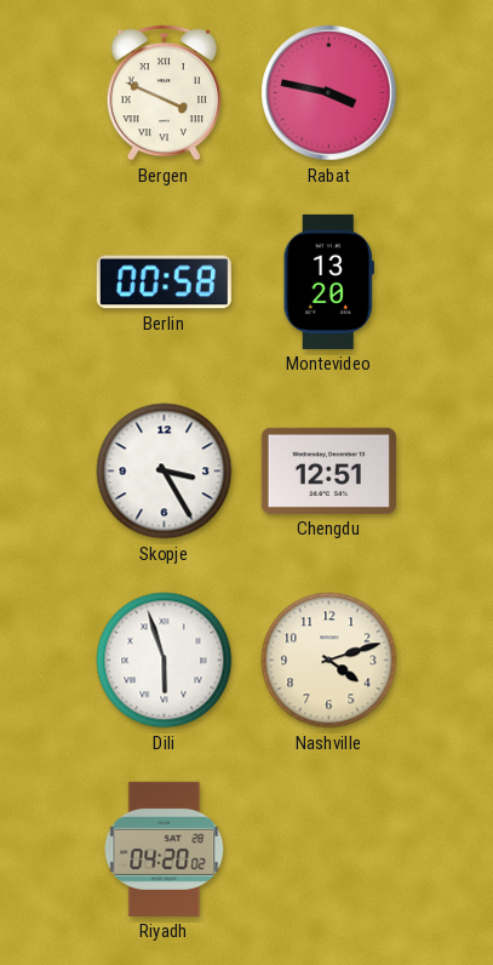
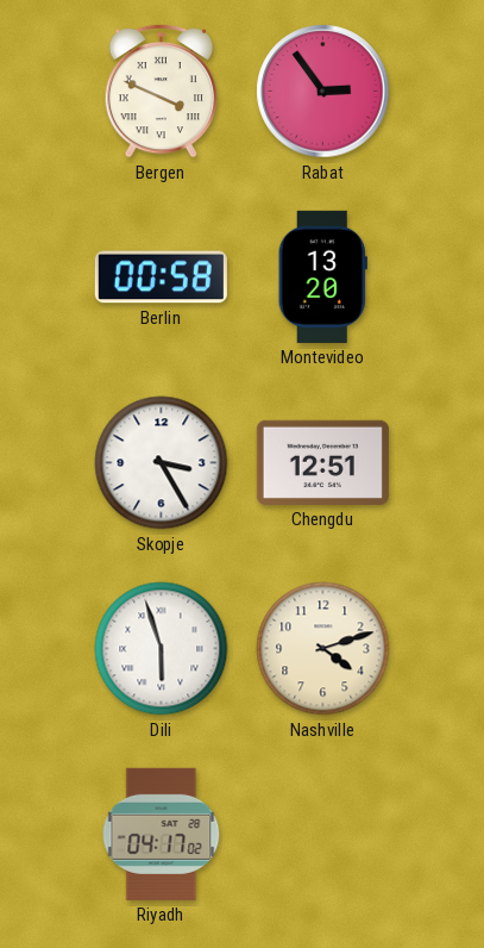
Rabat: 3:47 -> 2:54
Riyadh: 04:20 -> 04:17
